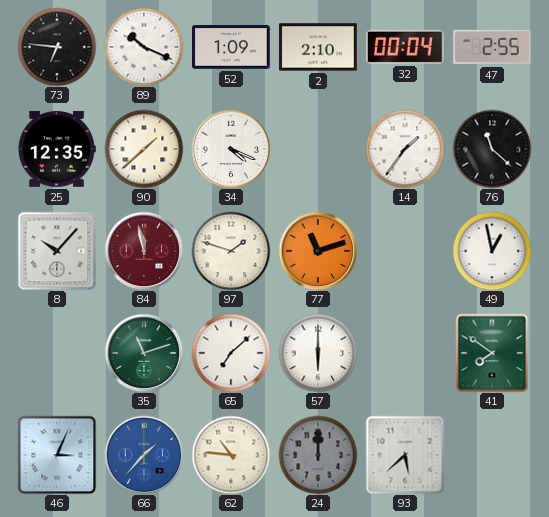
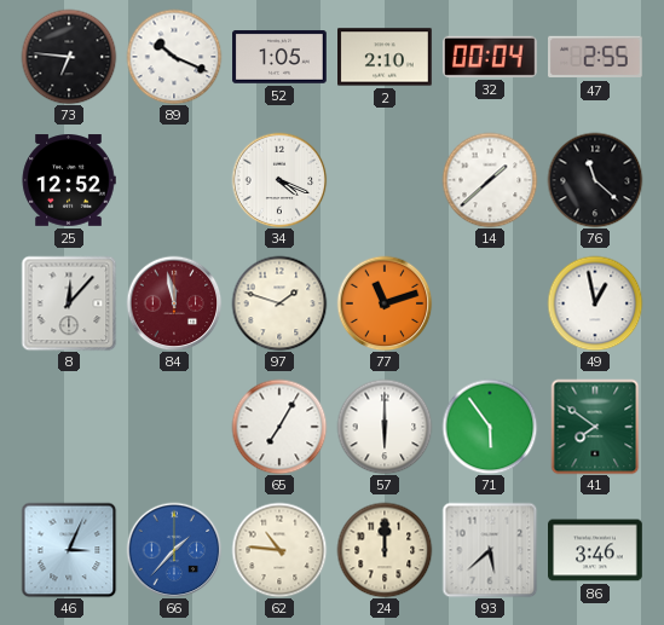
52: 1:09 -> 1:05
25: 12:35 -> 12:52
90: 1:38 -> none
14: 1:36 -> 1:38
8: 10:07 -> 12:07
35: 11:12 -> none
65: 7:08 -> 7:05
71: none -> 5:54
24 dial: grey -> cream
86: none -> 3:46
